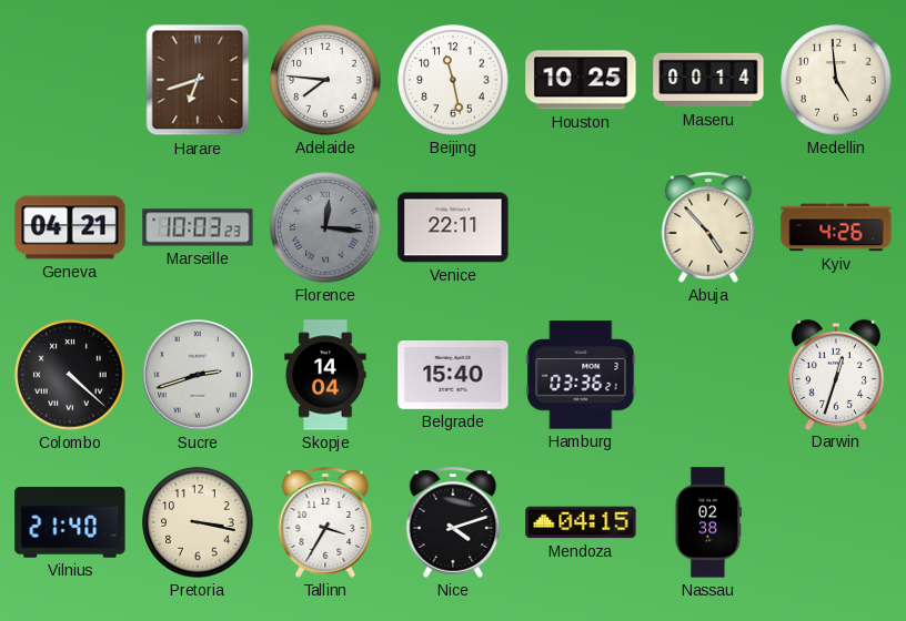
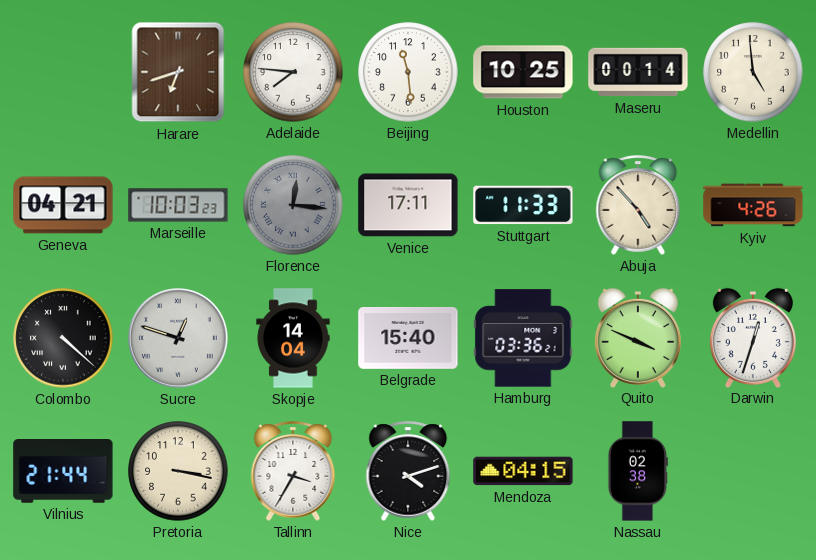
Beijing: 11:28 -> 11:29
Venice: 22:11 -> 17:11
Stuttgart: none -> 11:33
Sucre: 2:42 -> 12:48
Quito: none -> 3:49
Vilnius: 21:40 -> 21:44
